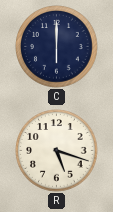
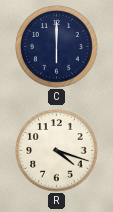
R: 5:18 -> 4:18
